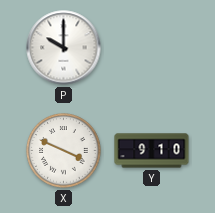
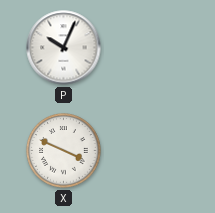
P: 10:00 -> 10:04
Y: 9:10 -> none
